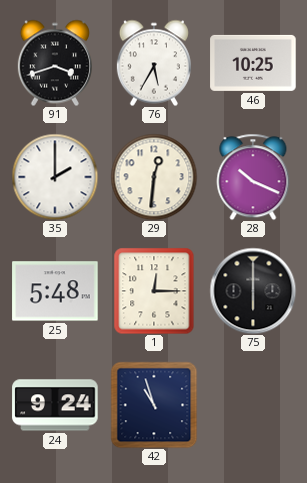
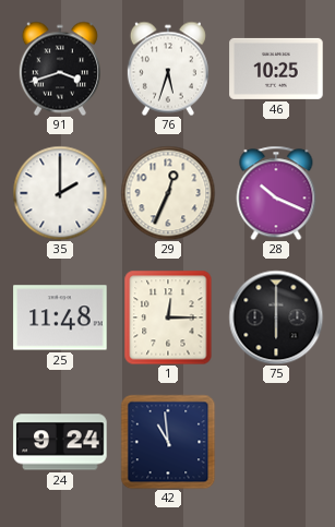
76: 5:35 -> 5:33
29: 12:31 -> 12:34
25: 5:48 -> 11:48
42: 10:57 -> 10:59
